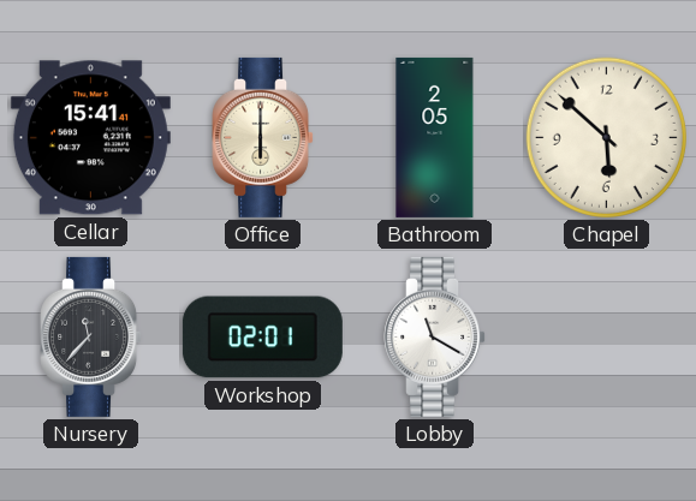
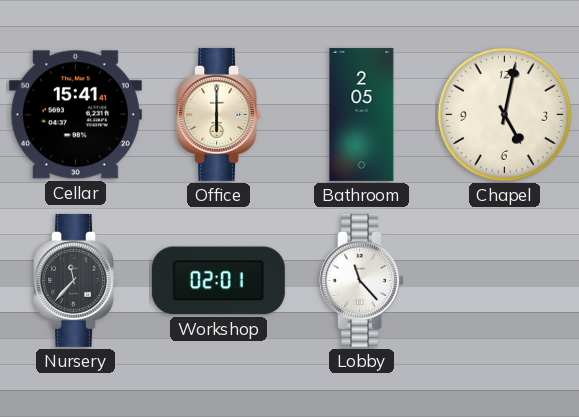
Chapel: 5:52 -> 5:02
Lobby: 11:20 -> 11:23
